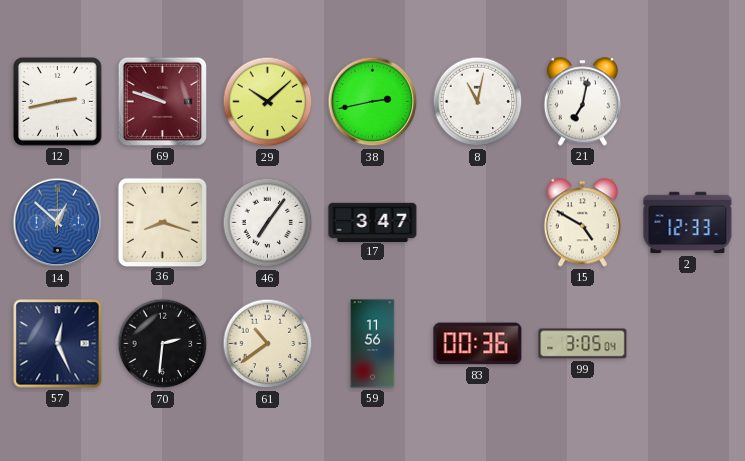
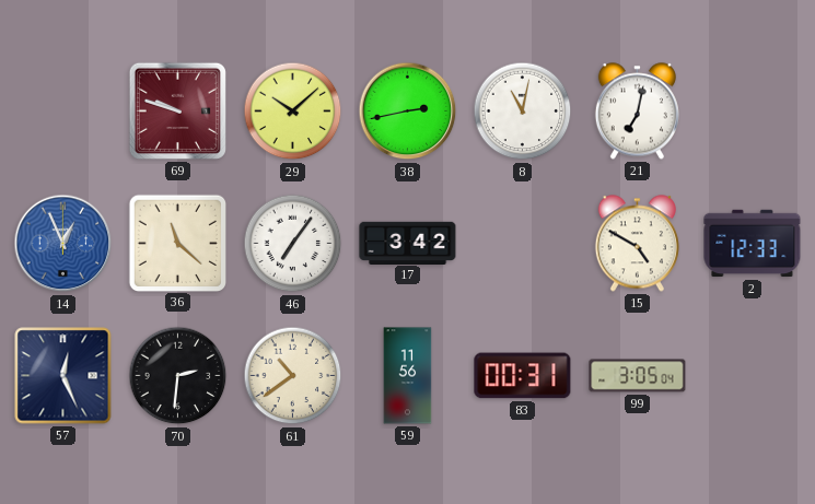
12: 2:43 -> none
14: 12:52 -> 12:56
36: 8:18 -> 11:22
17: 3:47 -> 3:42
83: 00:36 -> 00:31
